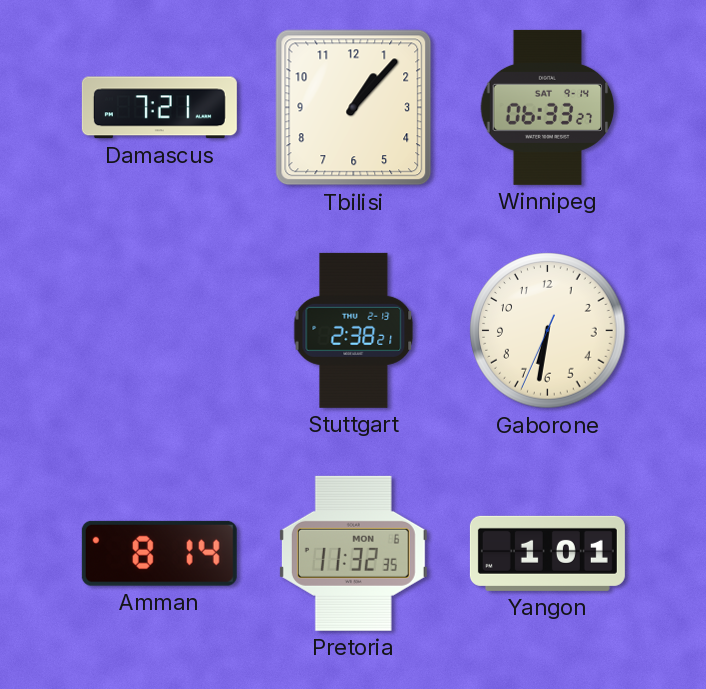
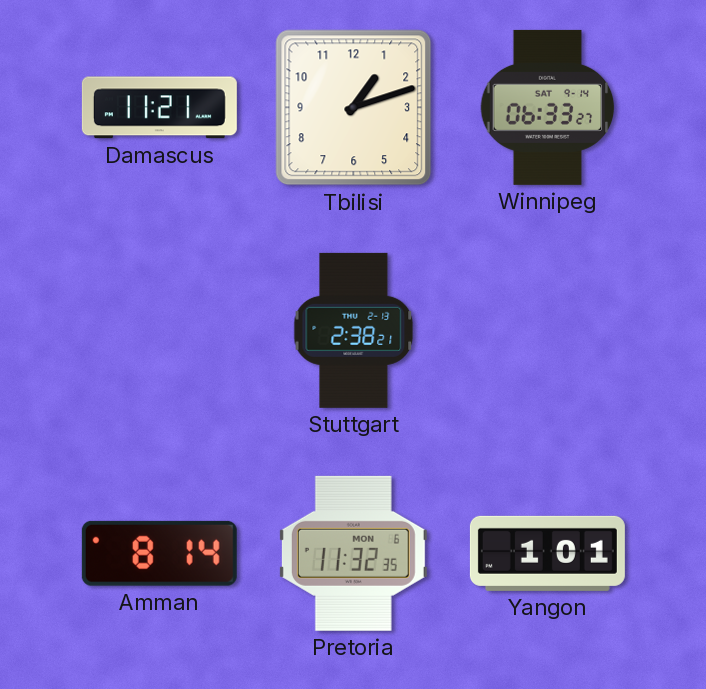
Damascus: 7:21 -> 11:21
Tbilisi: 1:07 -> 1:12
Gaborone: 6:31 -> none
